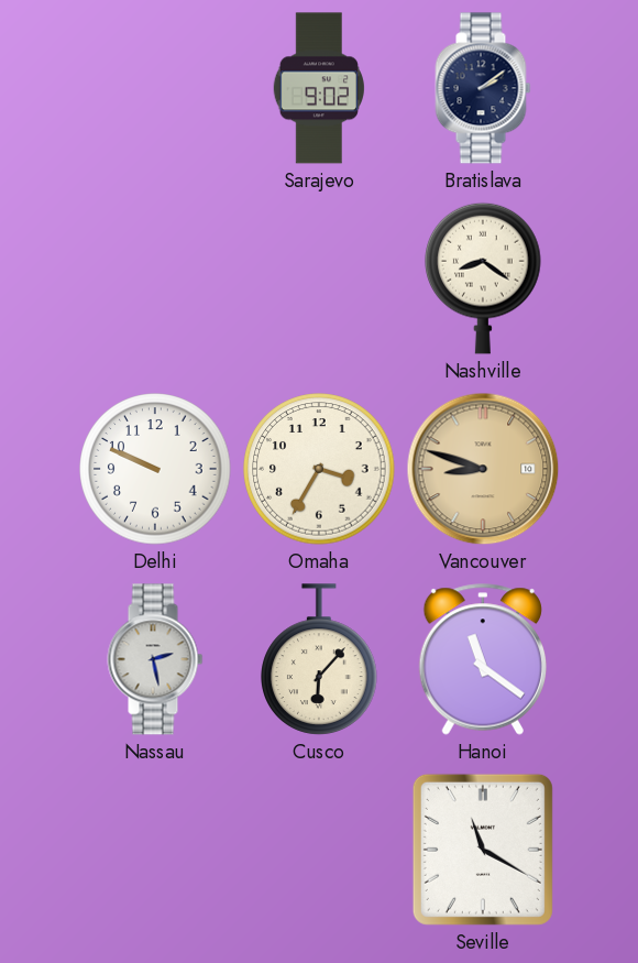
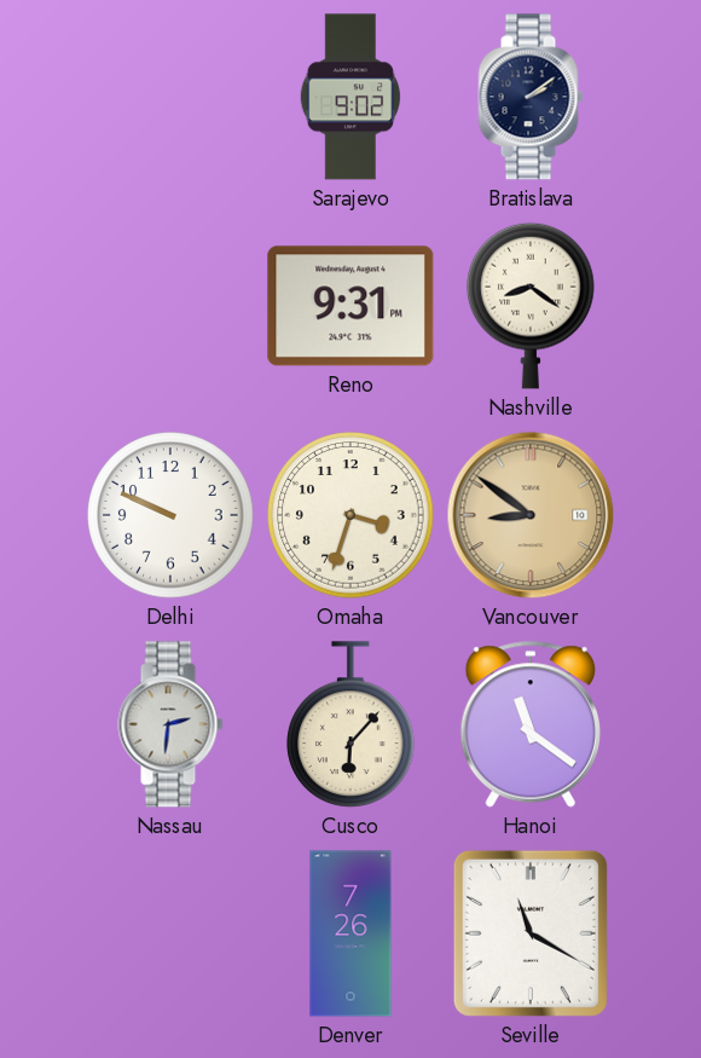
Reno: none -> 9:31
Omaha: 3:35 -> 3:33
Vancouver: 8:48 -> 8:51
Nassau: 2:28 -> 2:31
Denver: none -> 7:26
